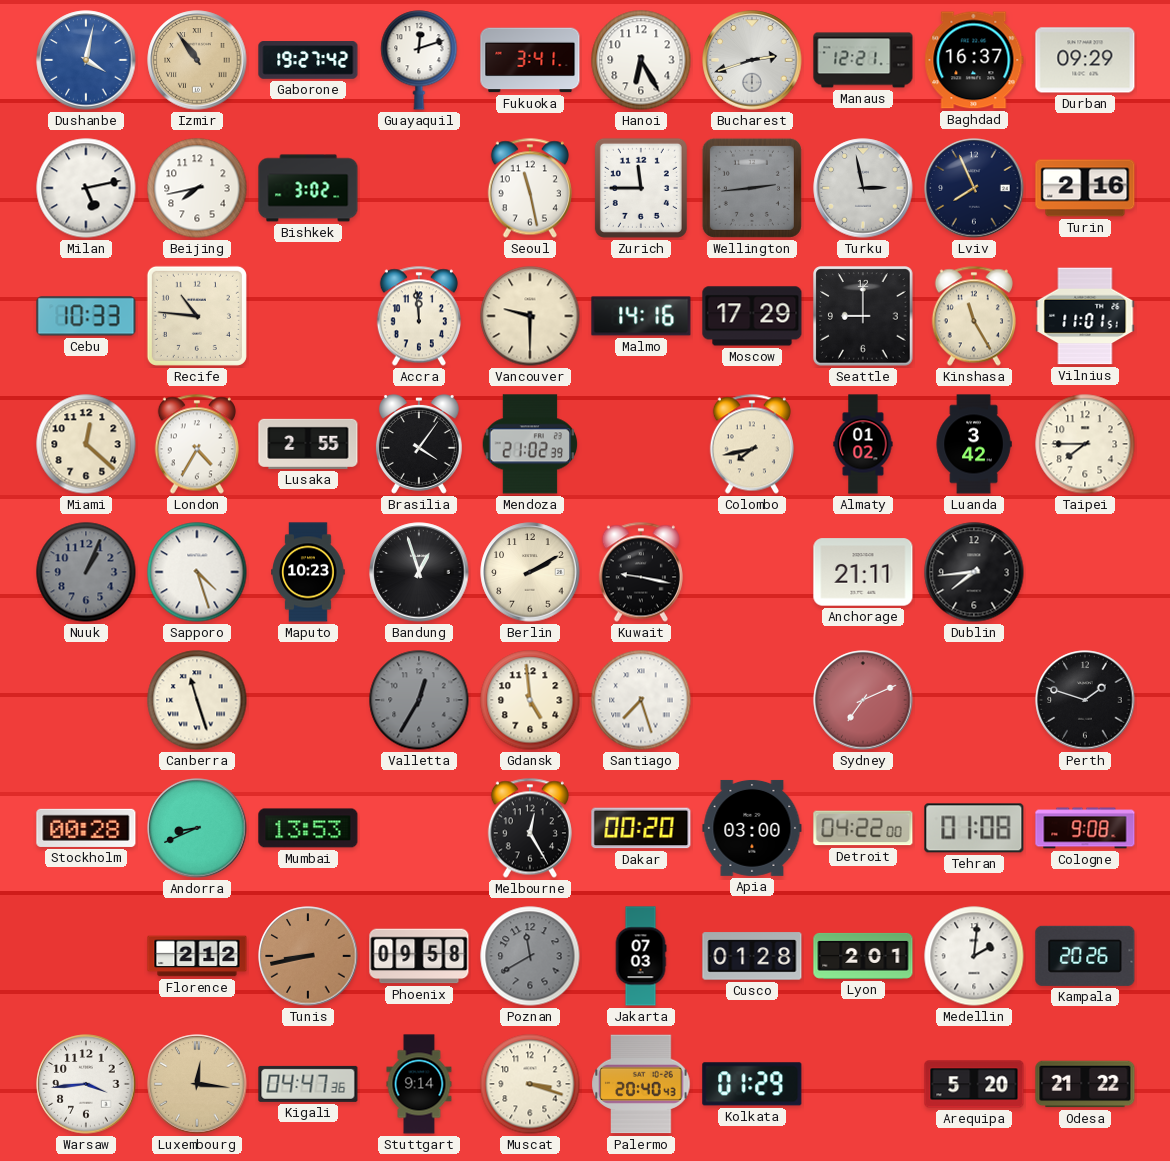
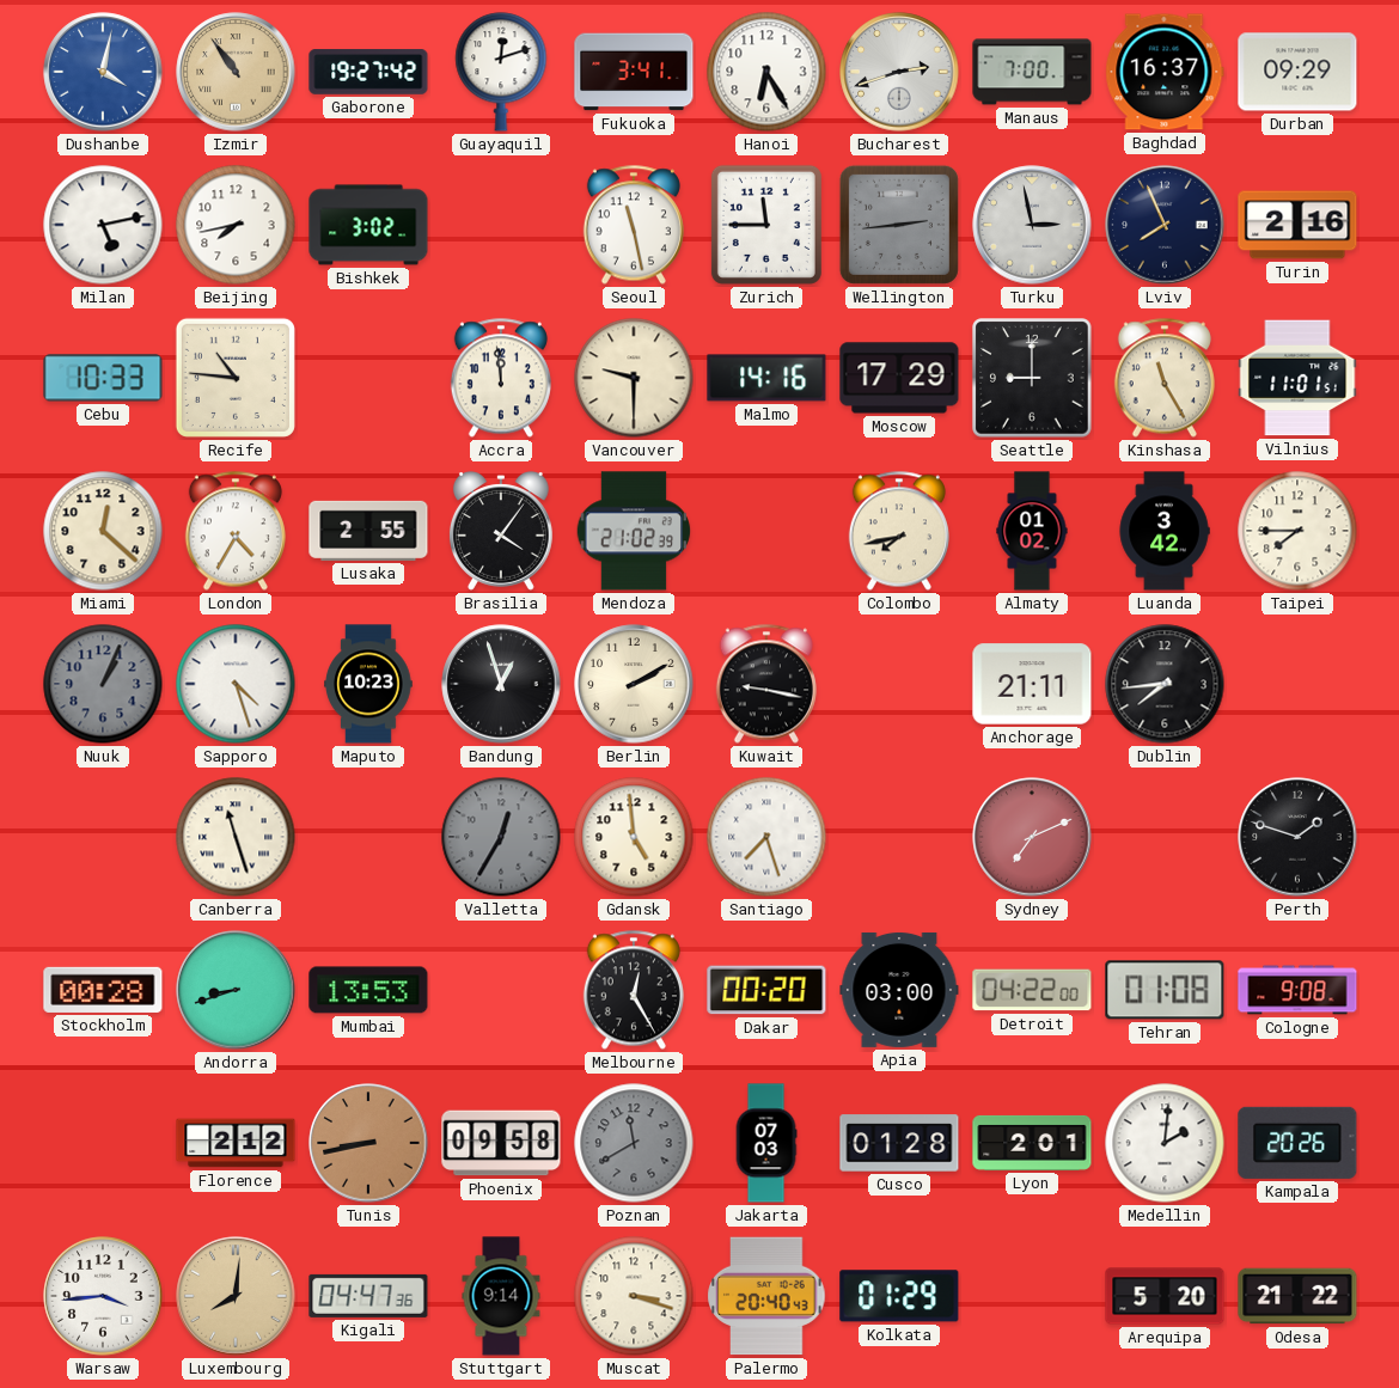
Manaus: 12:21 -> 7:00
Andorra: 8:41 -> 8:42
Luxembourg: 12:16 -> 8:01
